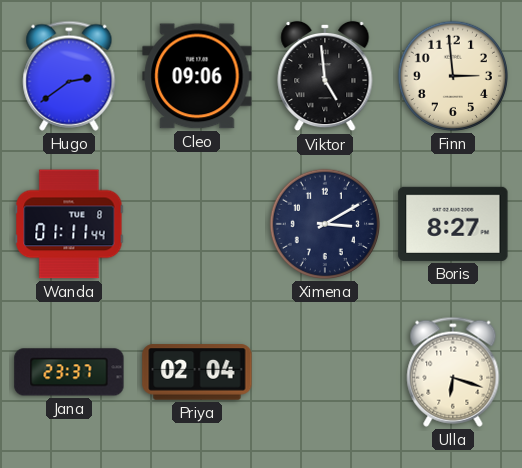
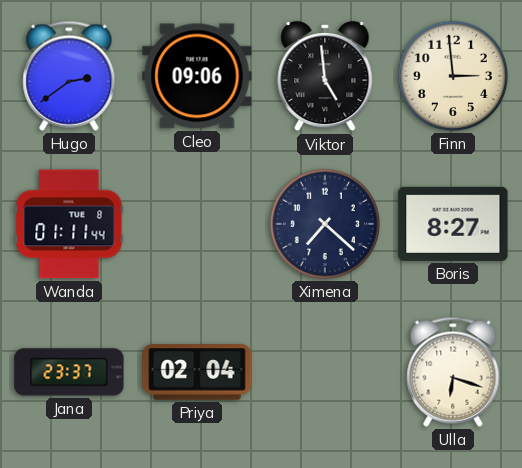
Ximena: 3:10 -> 7:22
